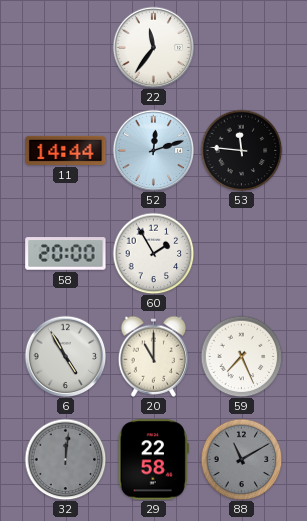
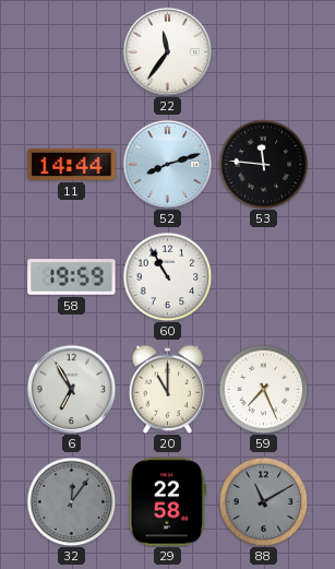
52: 12:12 -> 8:12
58: 20:00 -> 19:59
60: 1:55 -> 10:55
6: 4:55 -> 6:55
32: 12:01 -> 12:06
